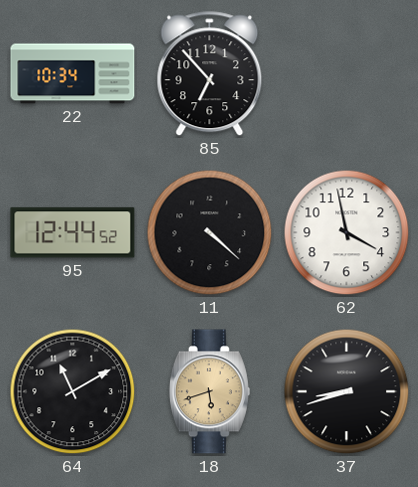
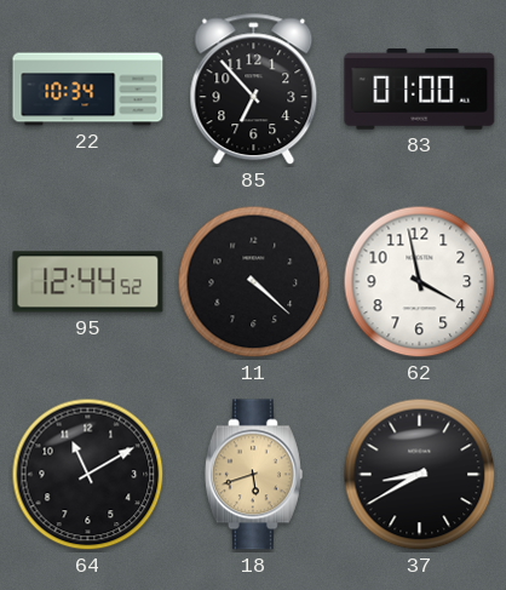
83: none -> 01:00
37: 8:42 -> 8:40
